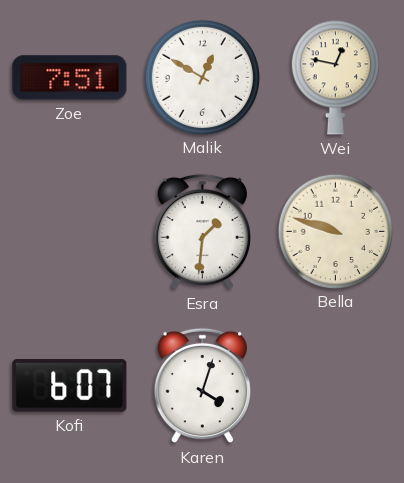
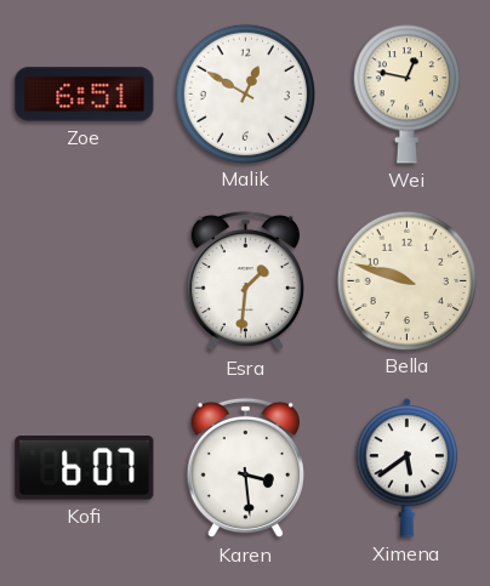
Zoe: 7:51 -> 6:51
Karen: 4:03 -> 3:29
Ximena: none -> 5:39
